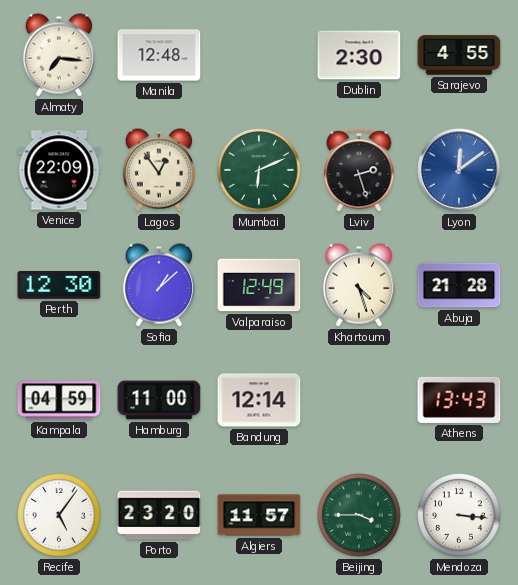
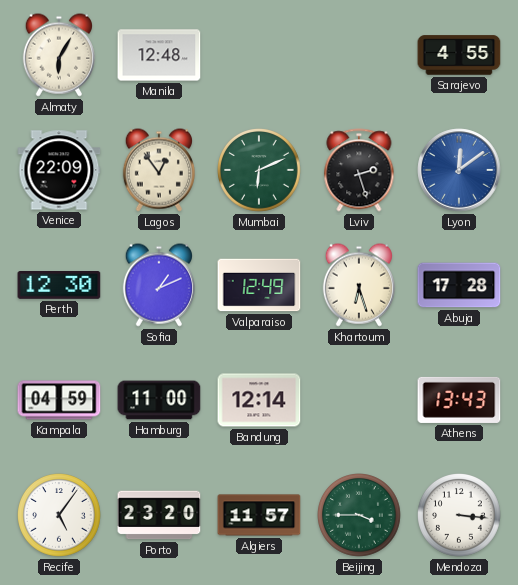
Almaty: 7:16 -> 6:05
Dublin: 2:30 -> none
Sofia: 1:08 -> 1:11
Khartoum: 4:27 -> 6:27
Abuja: 21:28 -> 17:28
